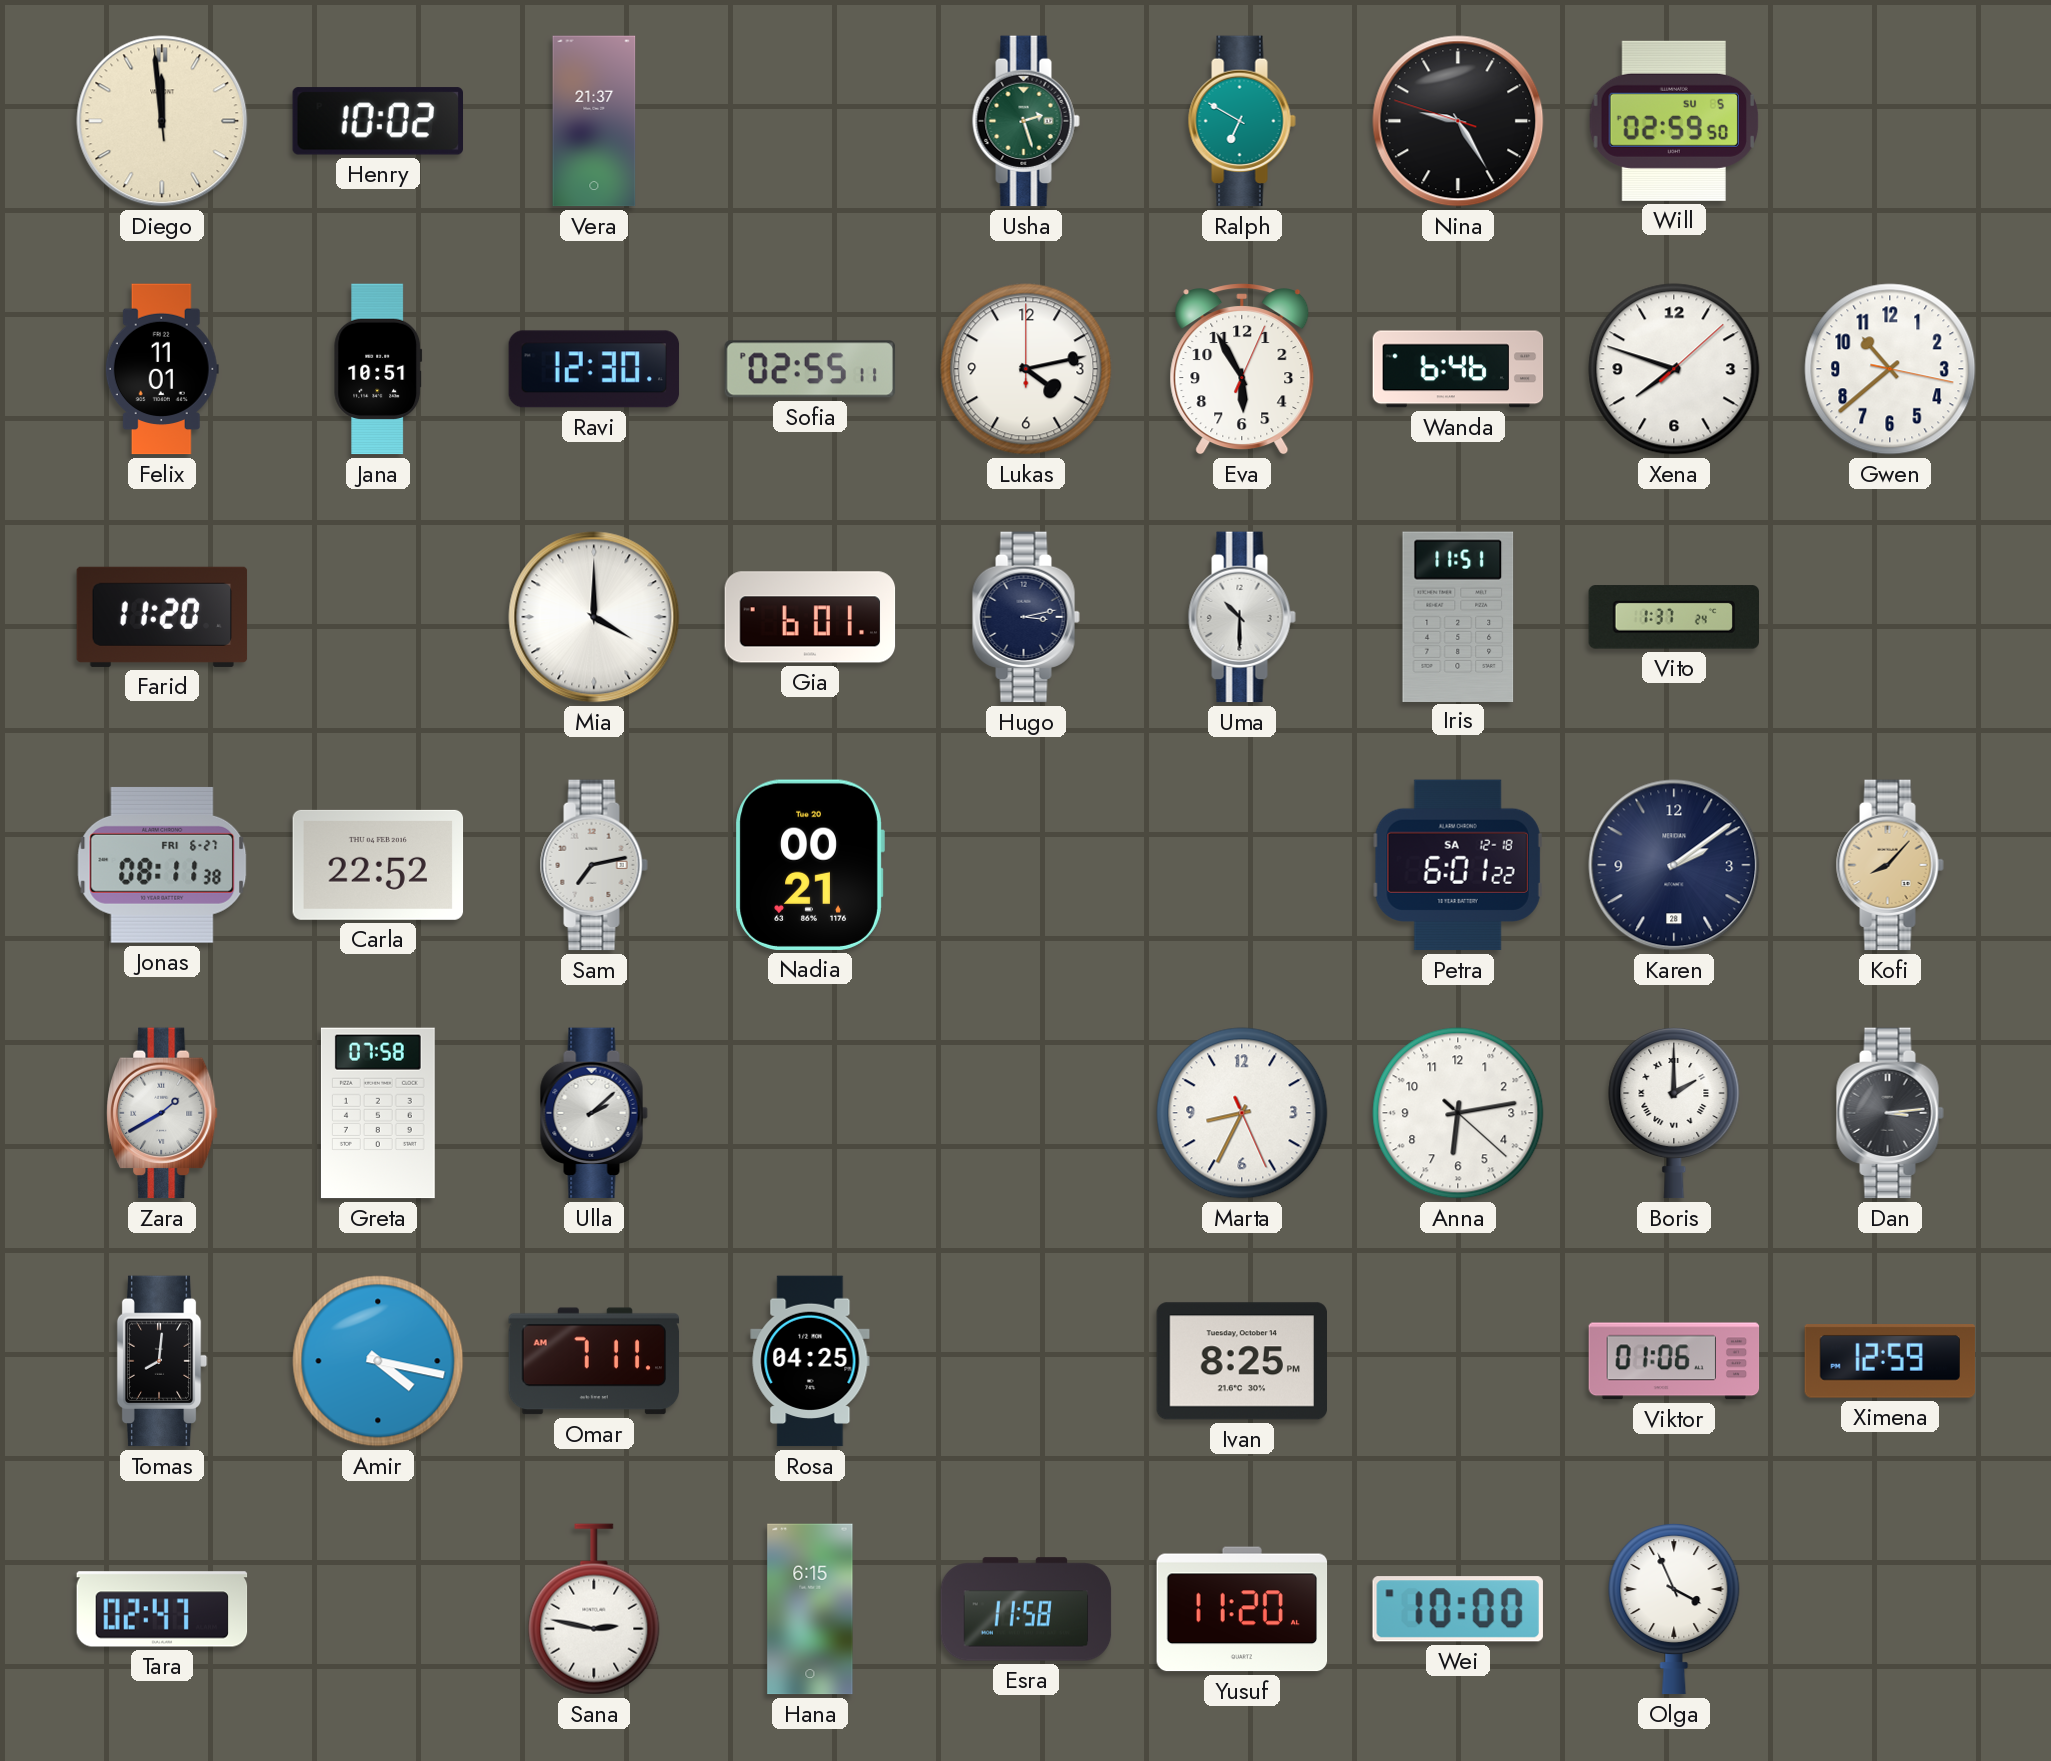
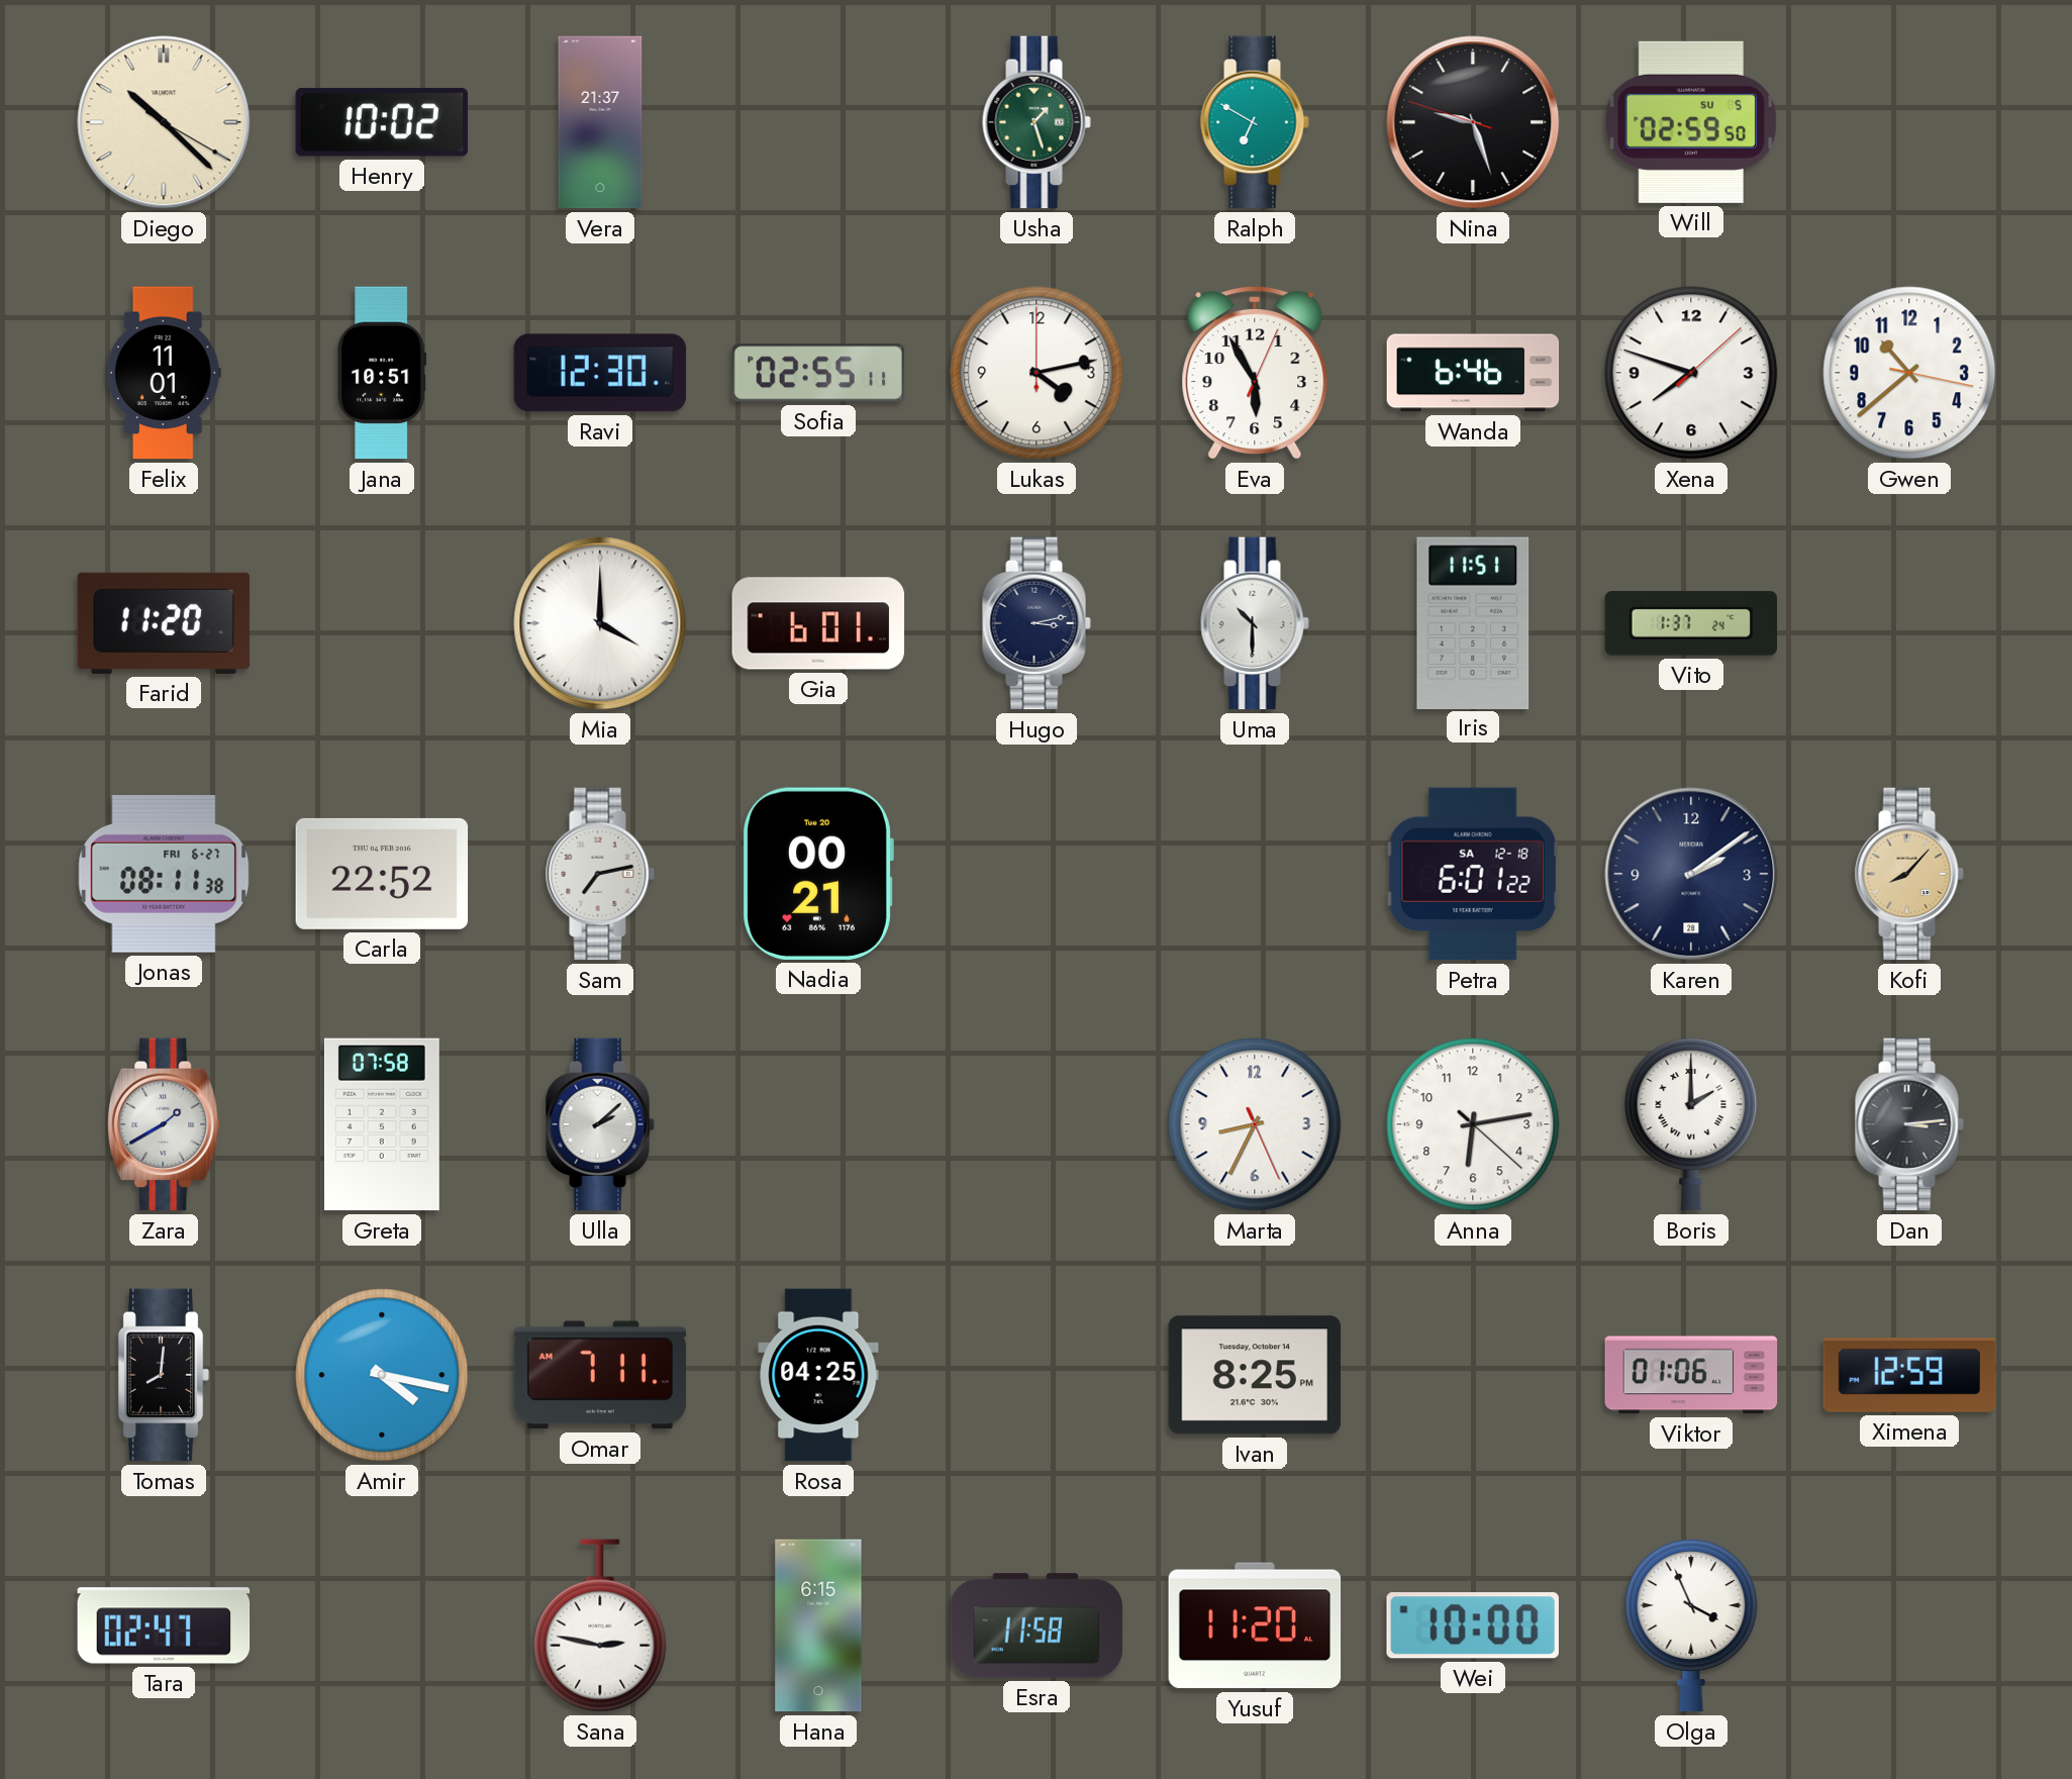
Diego: 11:58 -> 10:22
Usha: 2:27 -> 1:27
Nina: 9:24 -> 9:26
